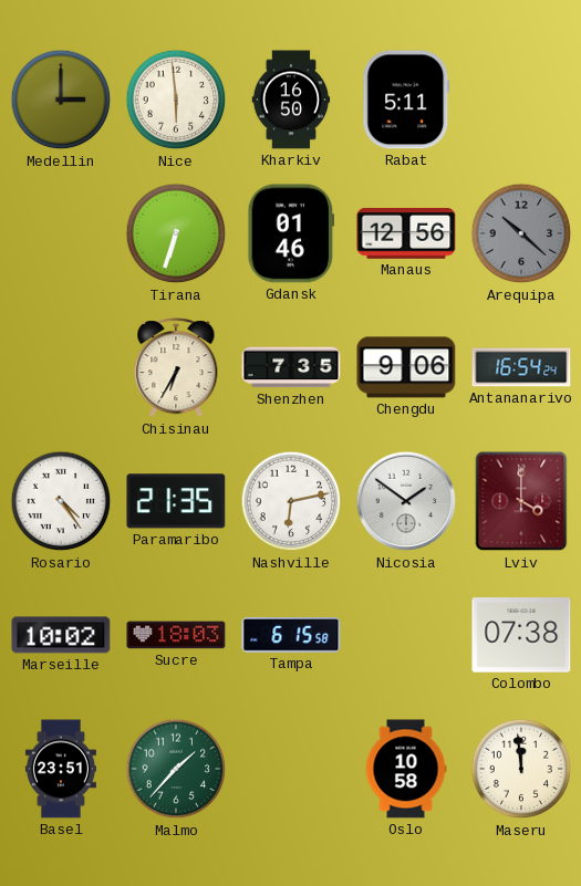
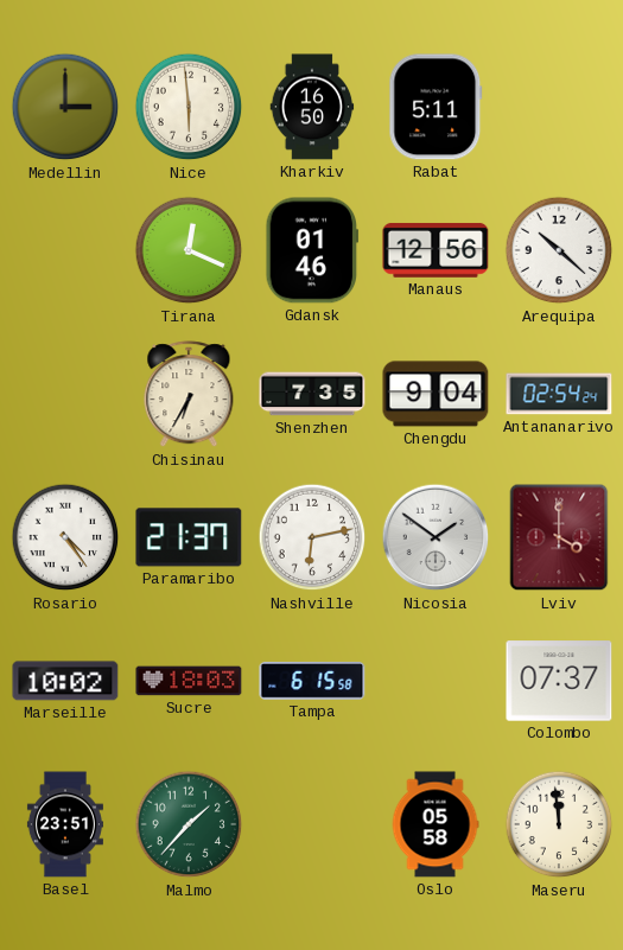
Tirana: 6:33 -> 12:19
Arequipa dial: grey -> white
Chengdu: 9:06 -> 9:04
Antananarivo: 16:54 -> 02:54
Paramaribo: 21:35 -> 21:37
Colombo: 07:38 -> 07:37
Oslo: 10:58 -> 05:58
